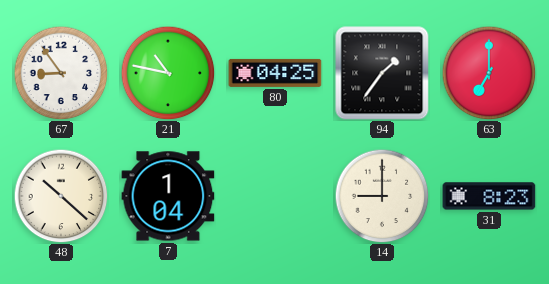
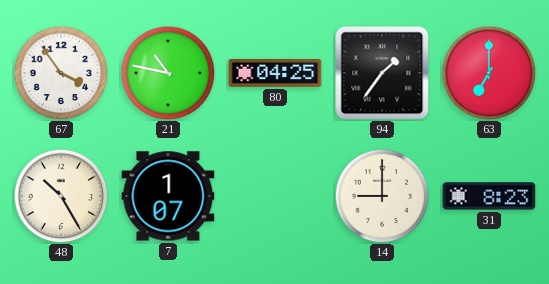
67: 8:54 -> 3:54
48: 10:22 -> 10:25
7: 1:04 -> 1:07
